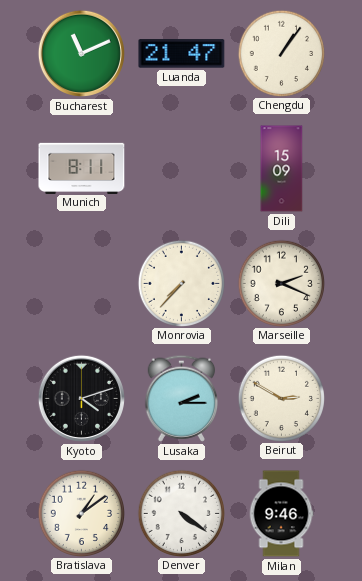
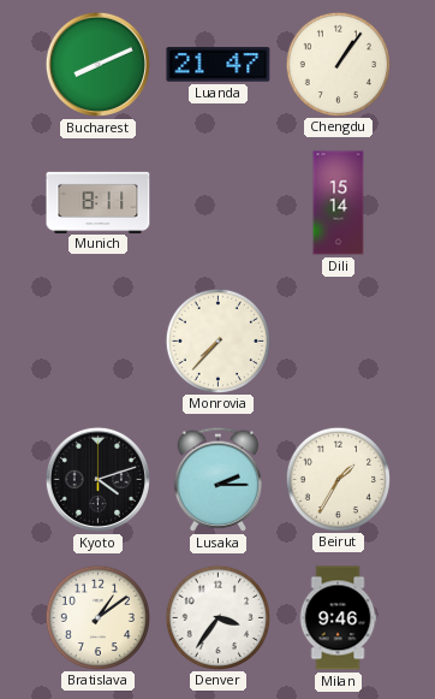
Bucharest: 11:11 -> 8:11
Dili: 15:09 -> 15:14
Marseille: 2:19 -> none
Beirut: 2:50 -> 1:35
Denver: 4:21 -> 3:36
